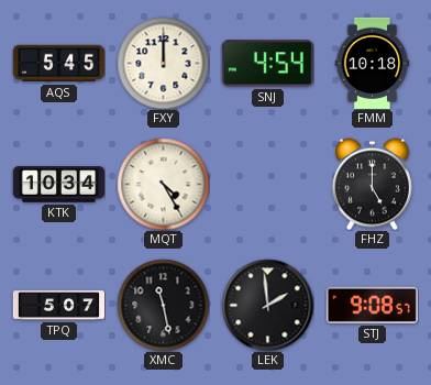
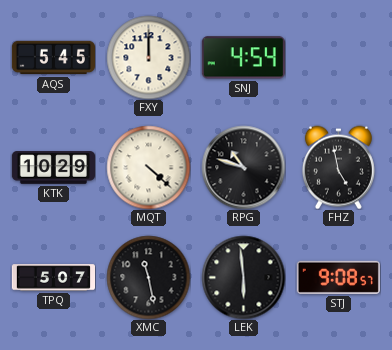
FMM: 10:18 -> none
KTK: 10:34 -> 10:29
MQT: 4:25 -> 4:22
RPG: none -> 10:48
FHZ: 5:00 -> 4:58
LEK: 1:59 -> 5:59
